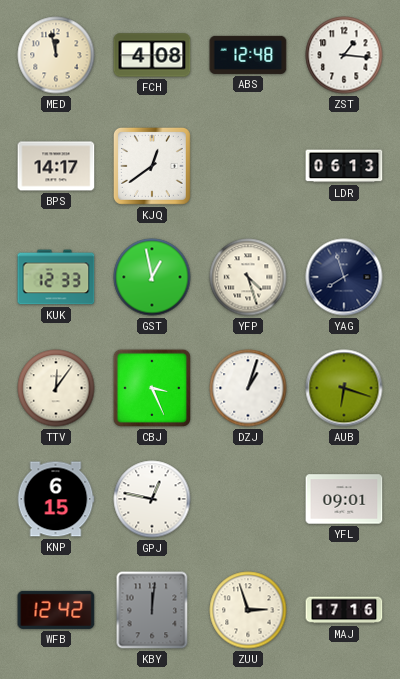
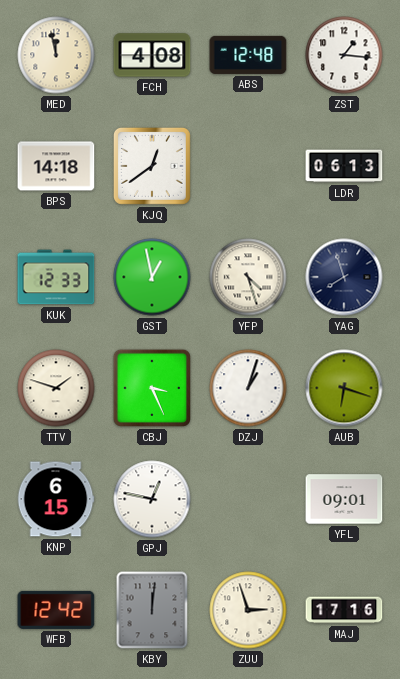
BPS: 14:17 -> 14:18
TTV: 12:06 -> 1:48
